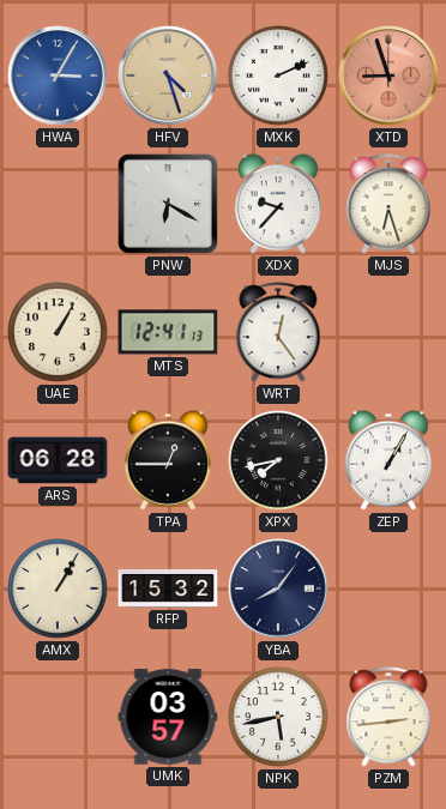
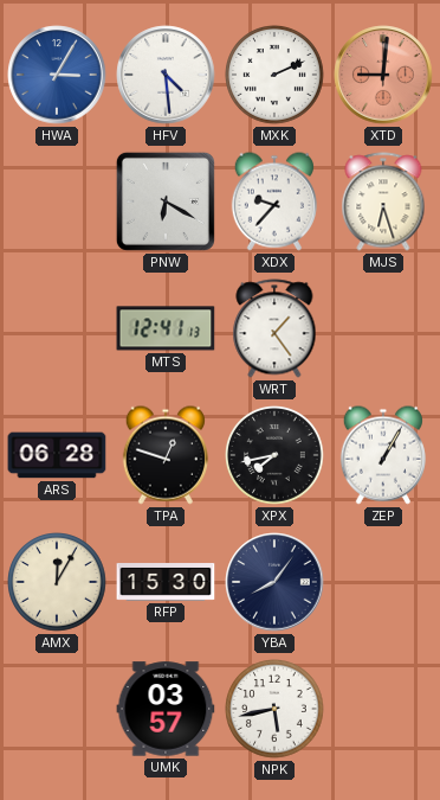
HFV: 4:27 -> 4:29
HFV dial: champagne -> white
XTD: 8:57 -> 9:01
UAE: 1:05 -> none
WRT: 12:24 -> 1:24
TPA: 12:45 -> 12:48
AMX: 1:05 -> 12:05
RFP: 15:32 -> 15:30
PZM: 2:44 -> none
